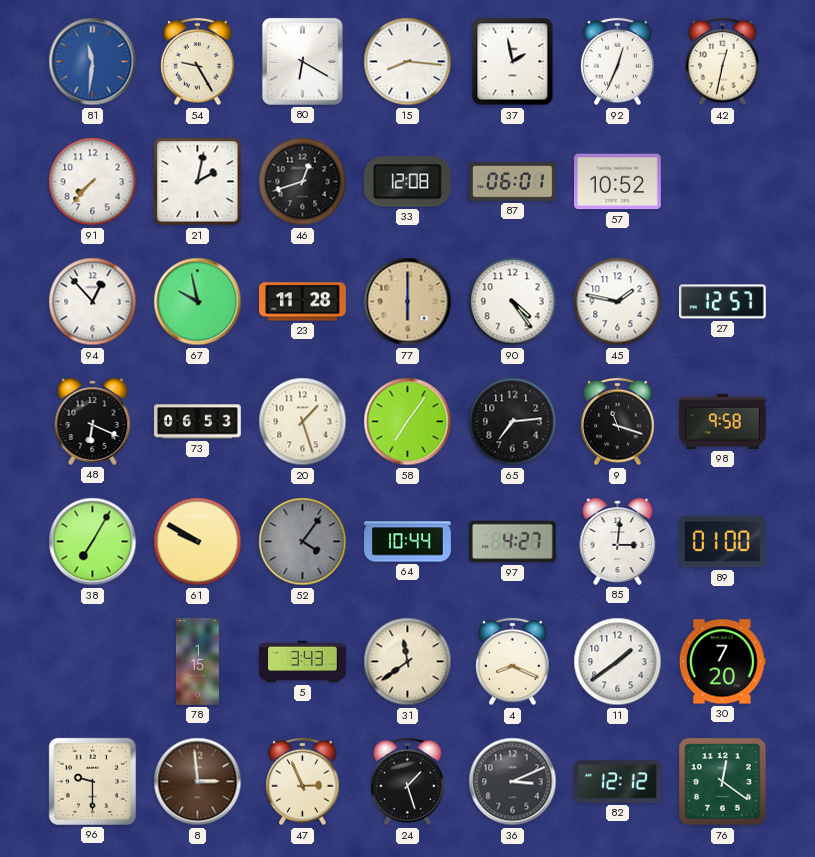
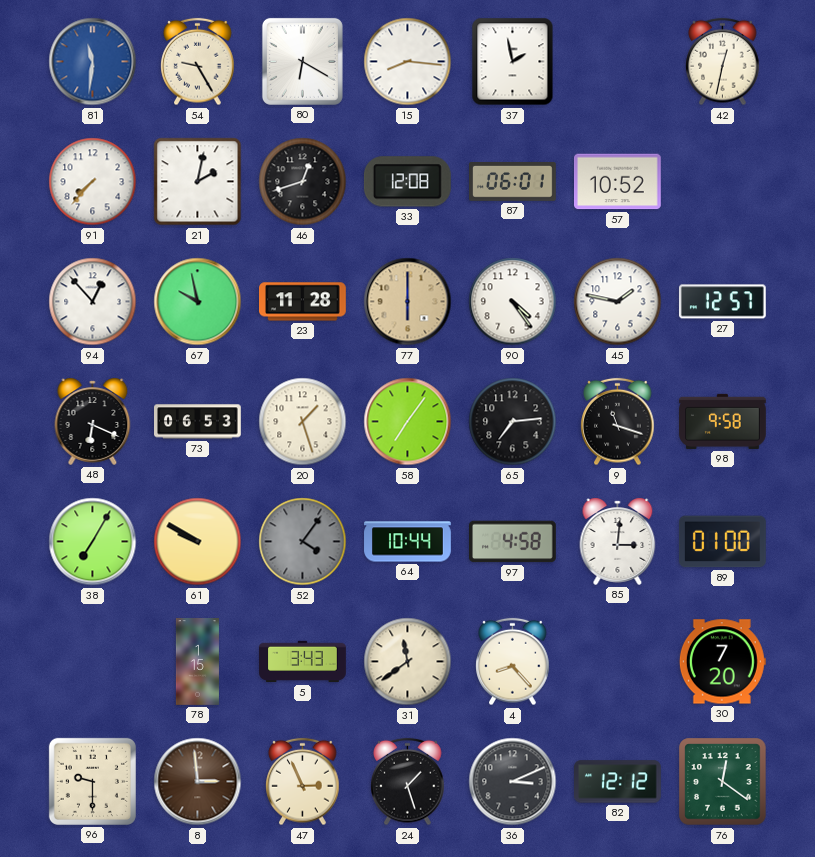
92: 12:34 -> none
97: 4:27 -> 4:58
4: 8:19 -> 8:23
11: 1:39 -> none
